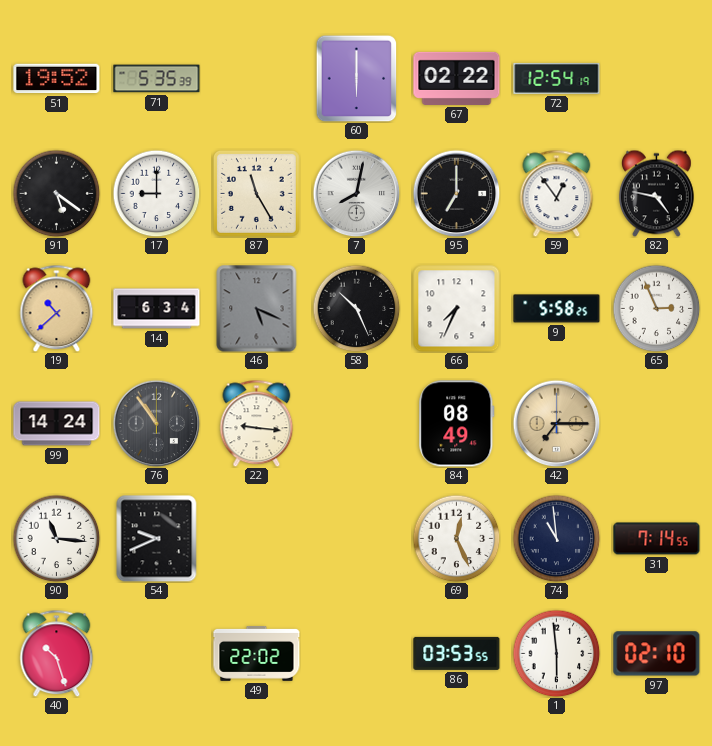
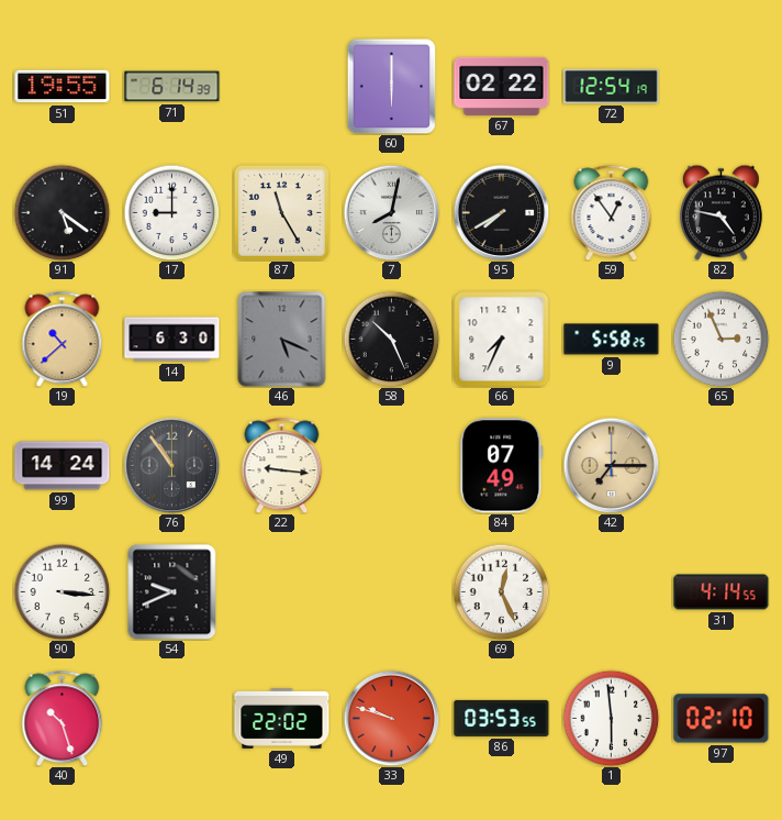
51: 19:52 -> 19:55
71: 5:35 -> 6:14
95: 7:00 -> 7:40
14: 6:34 -> 6:30
84: 08:49 -> 07:49
90: 11:16 -> 3:16
74: 10:59 -> none
31: 7:14 -> 4:14
33: none -> 9:48
